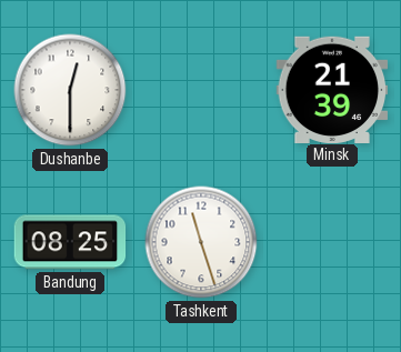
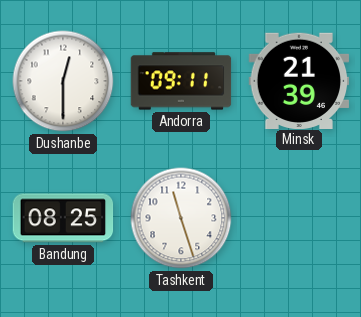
Andorra: none -> 09:11
